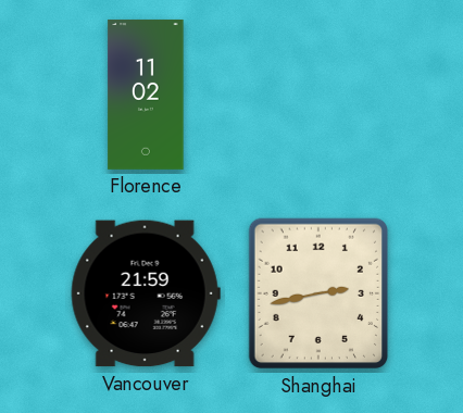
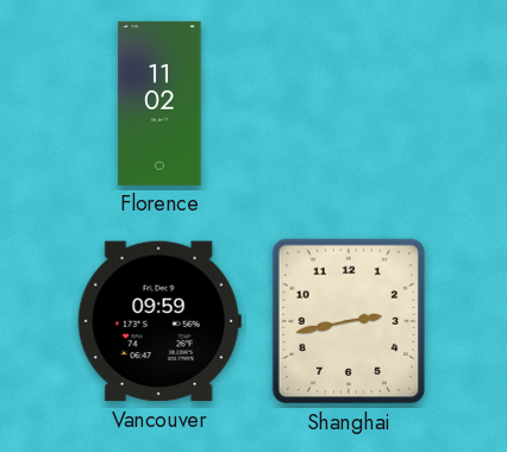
Vancouver: 21:59 -> 09:59
